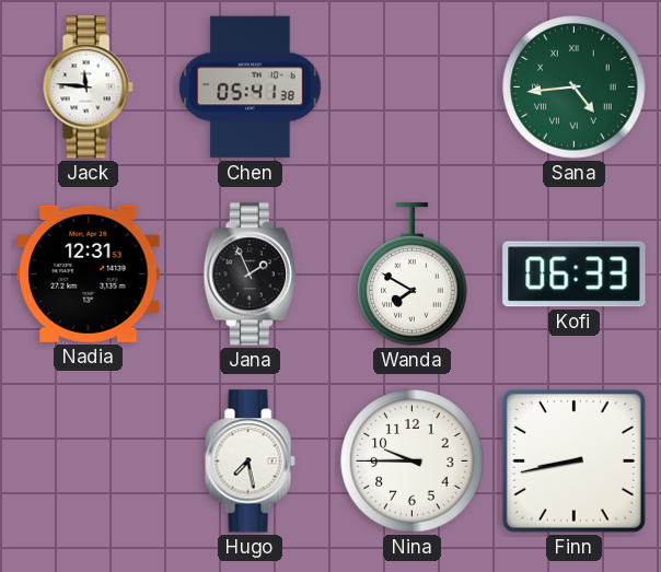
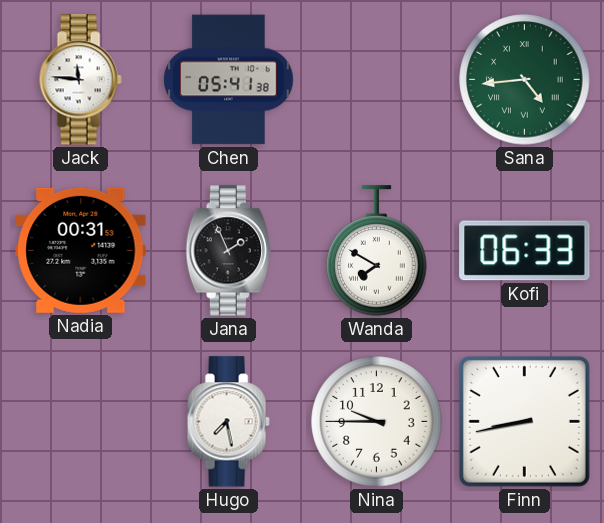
Nadia: 12:31 -> 00:31
